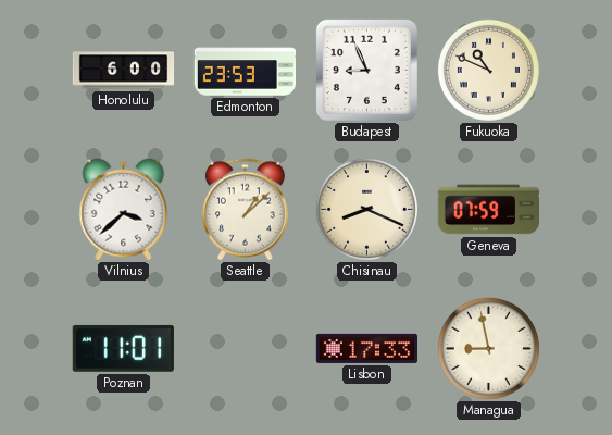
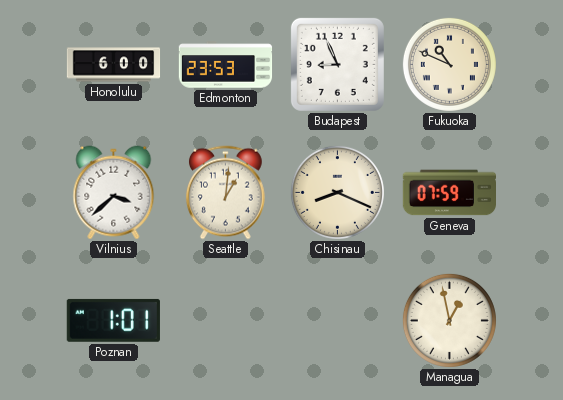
Seattle: 1:08 -> 1:01
Poznan: 11:01 -> 1:01
Lisbon: 17:33 -> none
Managua: 8:58 -> 12:58
